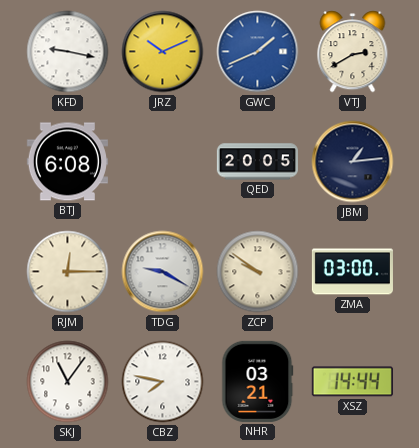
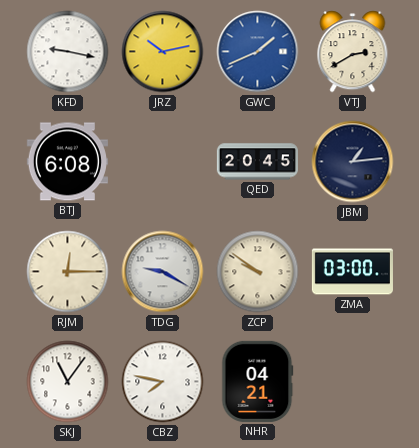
JRZ: 10:11 -> 10:13
QED: 20:05 -> 20:45
NHR: 03:21 -> 04:21
XSZ: 14:44 -> none
